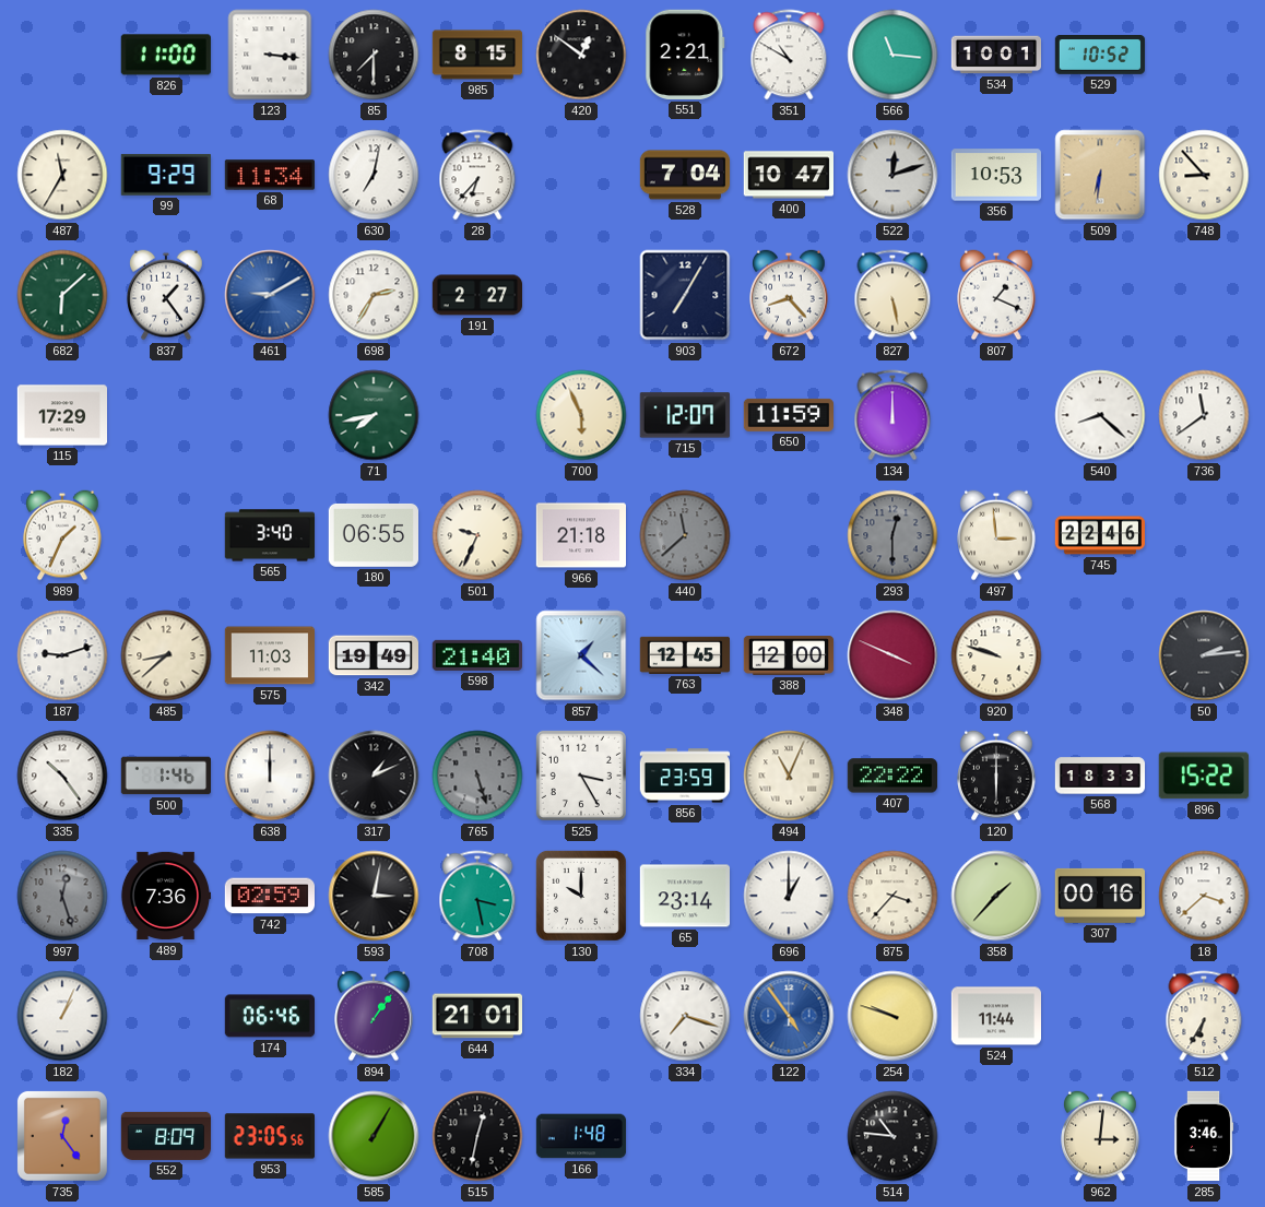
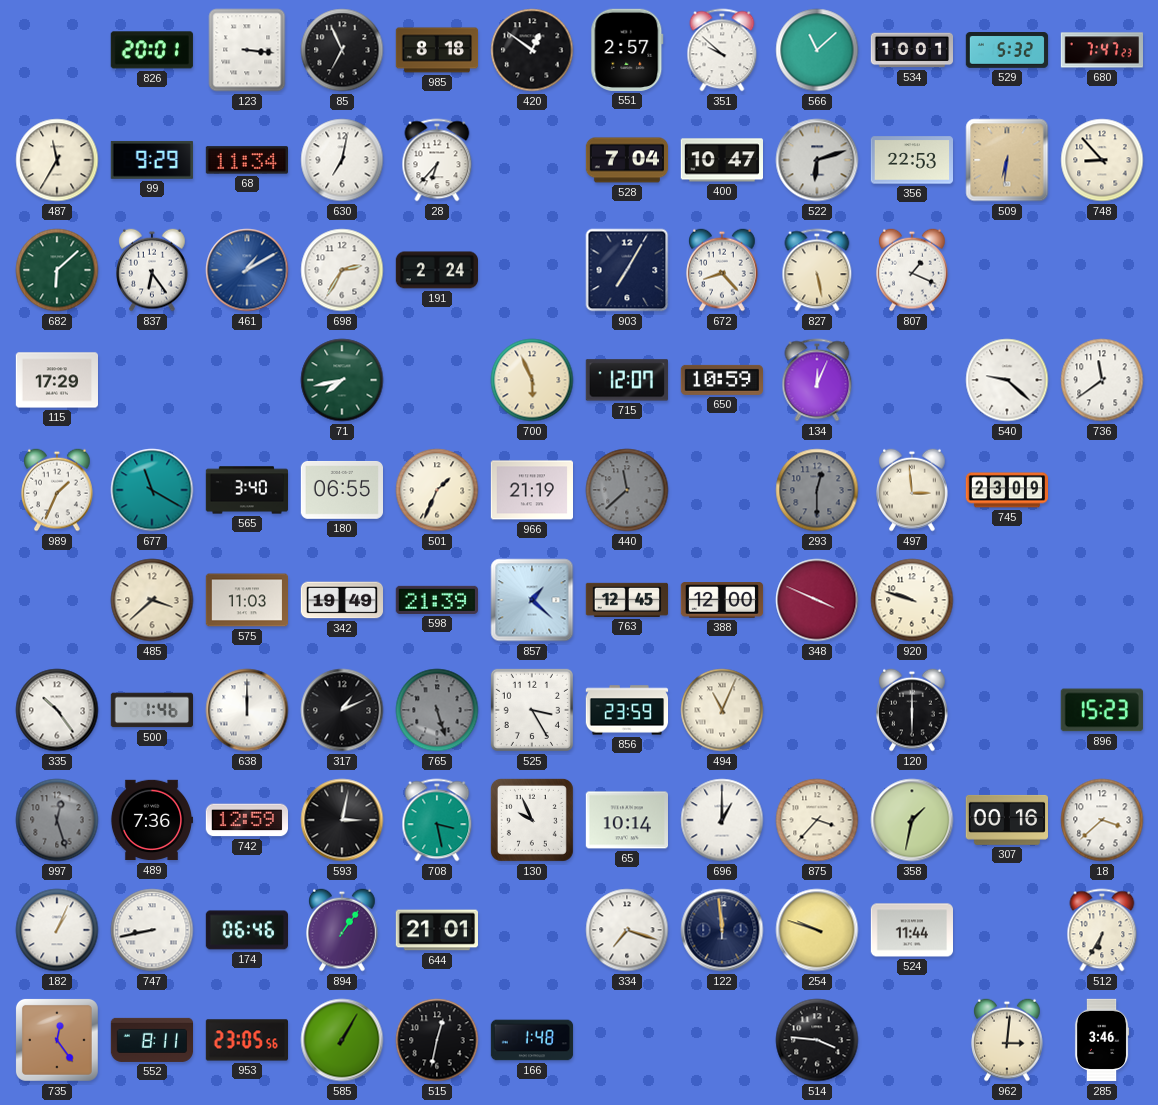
826: 11:00 -> 20:01
85: 7:30 -> 6:56
985: 8:15 -> 8:18
551: 2:21 -> 2:57
351: 10:50 -> 9:52
566: 11:16 -> 11:08
529: 10:52 -> 5:32
680: none -> 7:47
522: 12:12 -> 6:12
356: 10:53 -> 22:53
837: 1:24 -> 6:24
461: 9:10 -> 1:10
191: 2:27 -> 2:24
650: 11:59 -> 10:59
134: 12:00 -> 12:04
540: 8:22 -> 9:22
677: none -> 11:20
501: 9:34 -> 1:34
966: 21:18 -> 21:19
745: 22:46 -> 23:09
187: 9:12 -> none
485: 8:38 -> 3:38
598: 21:40 -> 21:39
50: 2:14 -> none
407: 22:22 -> none
568: 18:33 -> none
896: 15:22 -> 15:23
742: 02:59 -> 12:59
130: 10:00 -> 9:56
65: 23:14 -> 10:14
358: 1:37 -> 1:32
747: none -> 8:43
122: 4:54 -> 11:59
122 dial: blue -> navy
552: 8:09 -> 8:11
514: 10:46 -> 3:46
